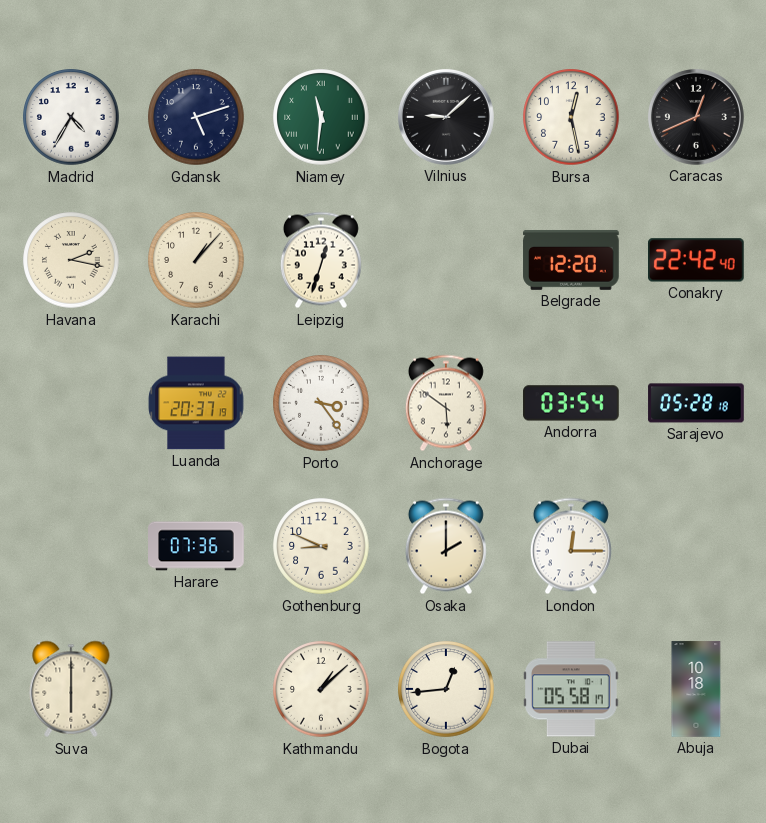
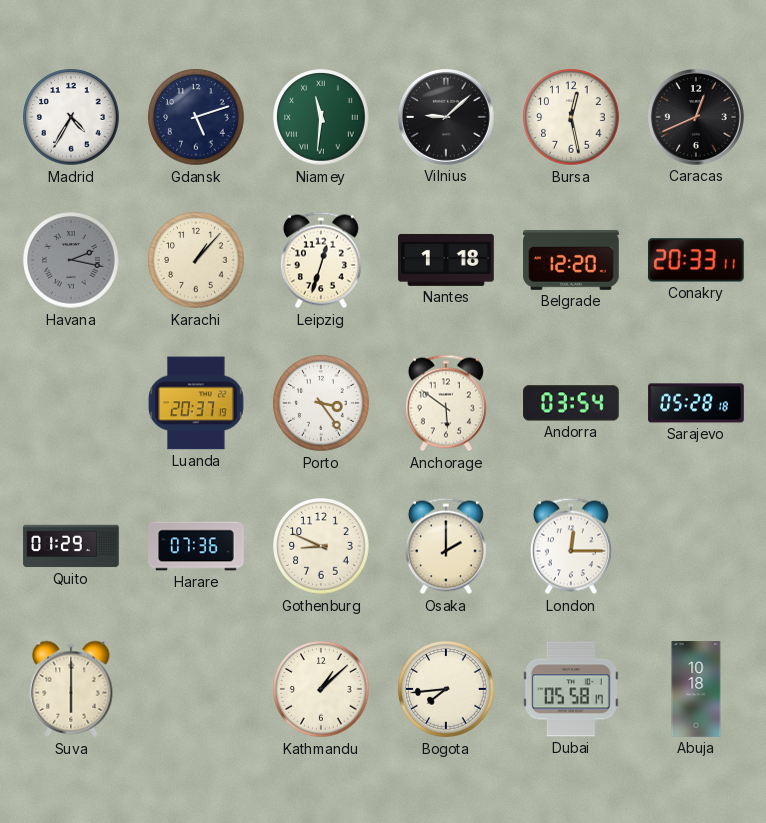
Havana dial: cream -> grey
Nantes: none -> 1:18
Conakry: 22:42 -> 20:33
Quito: none -> 01:29
Bogota: 12:44 -> 7:44
